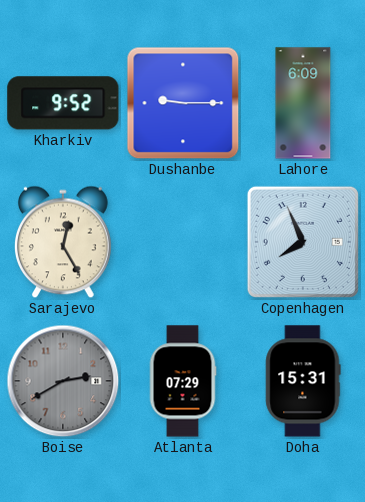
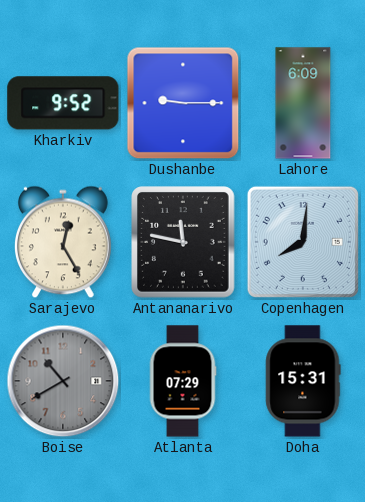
Antananarivo: none -> 11:47
Copenhagen: 7:56 -> 8:01
Boise: 2:40 -> 10:40
